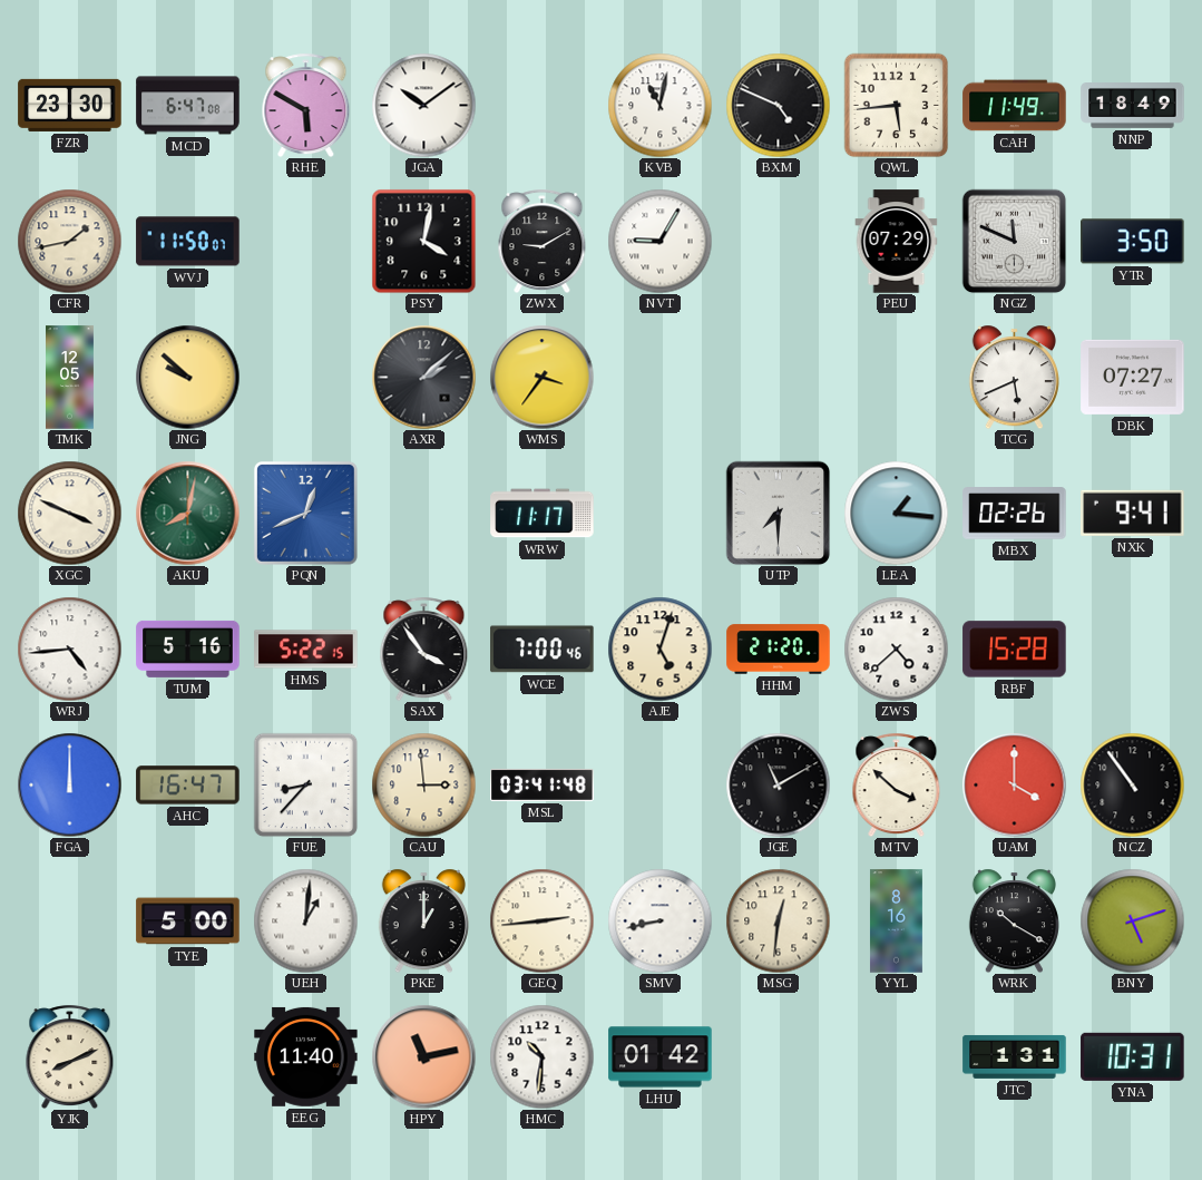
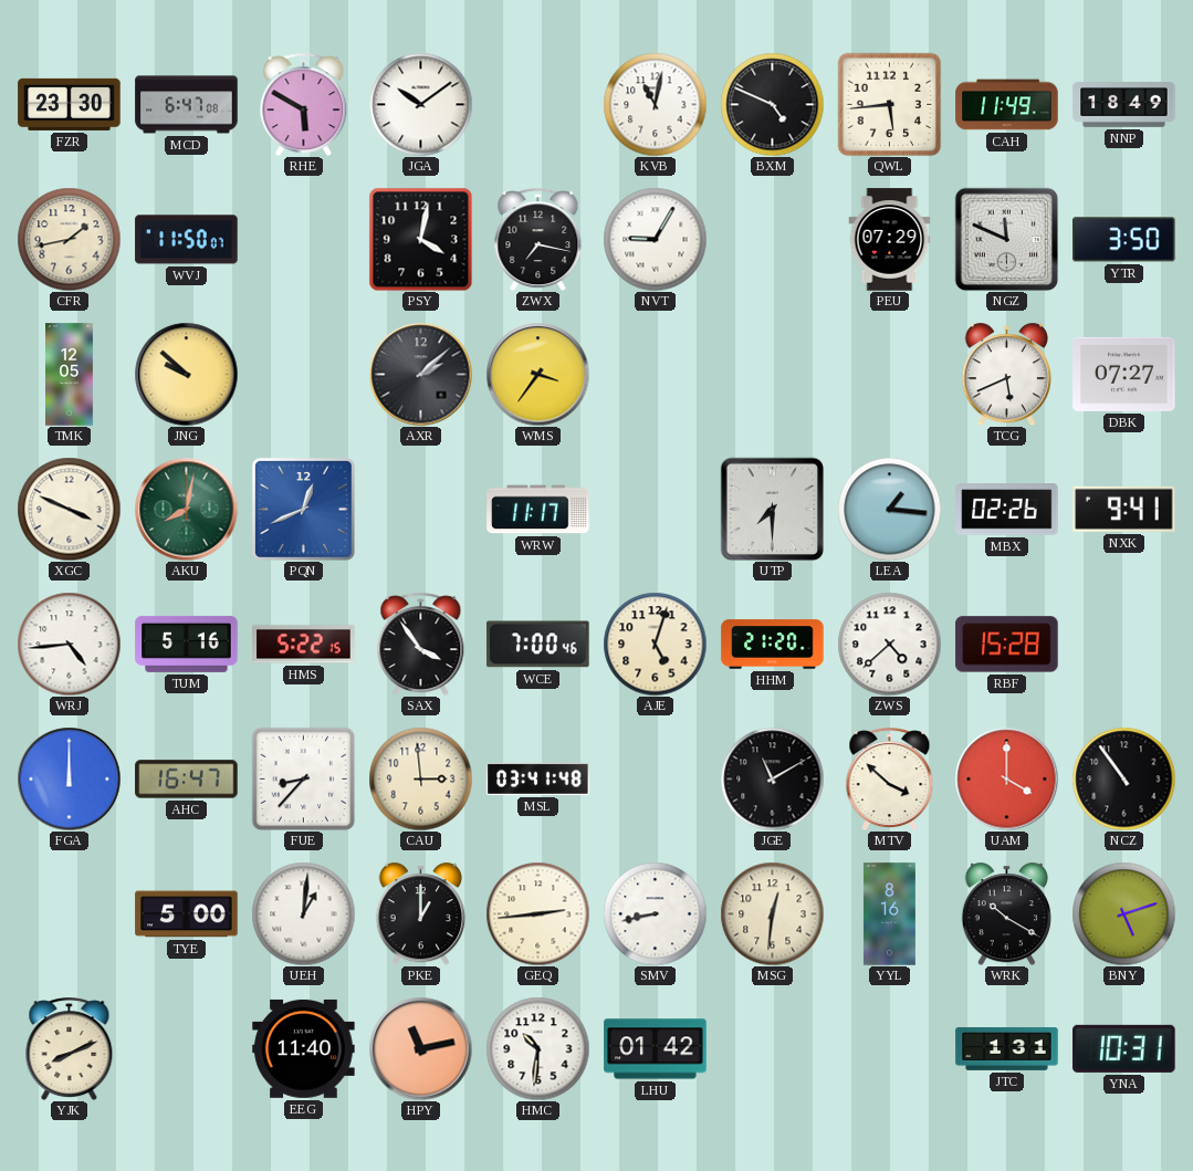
ZWX: 9:10 -> 7:17
